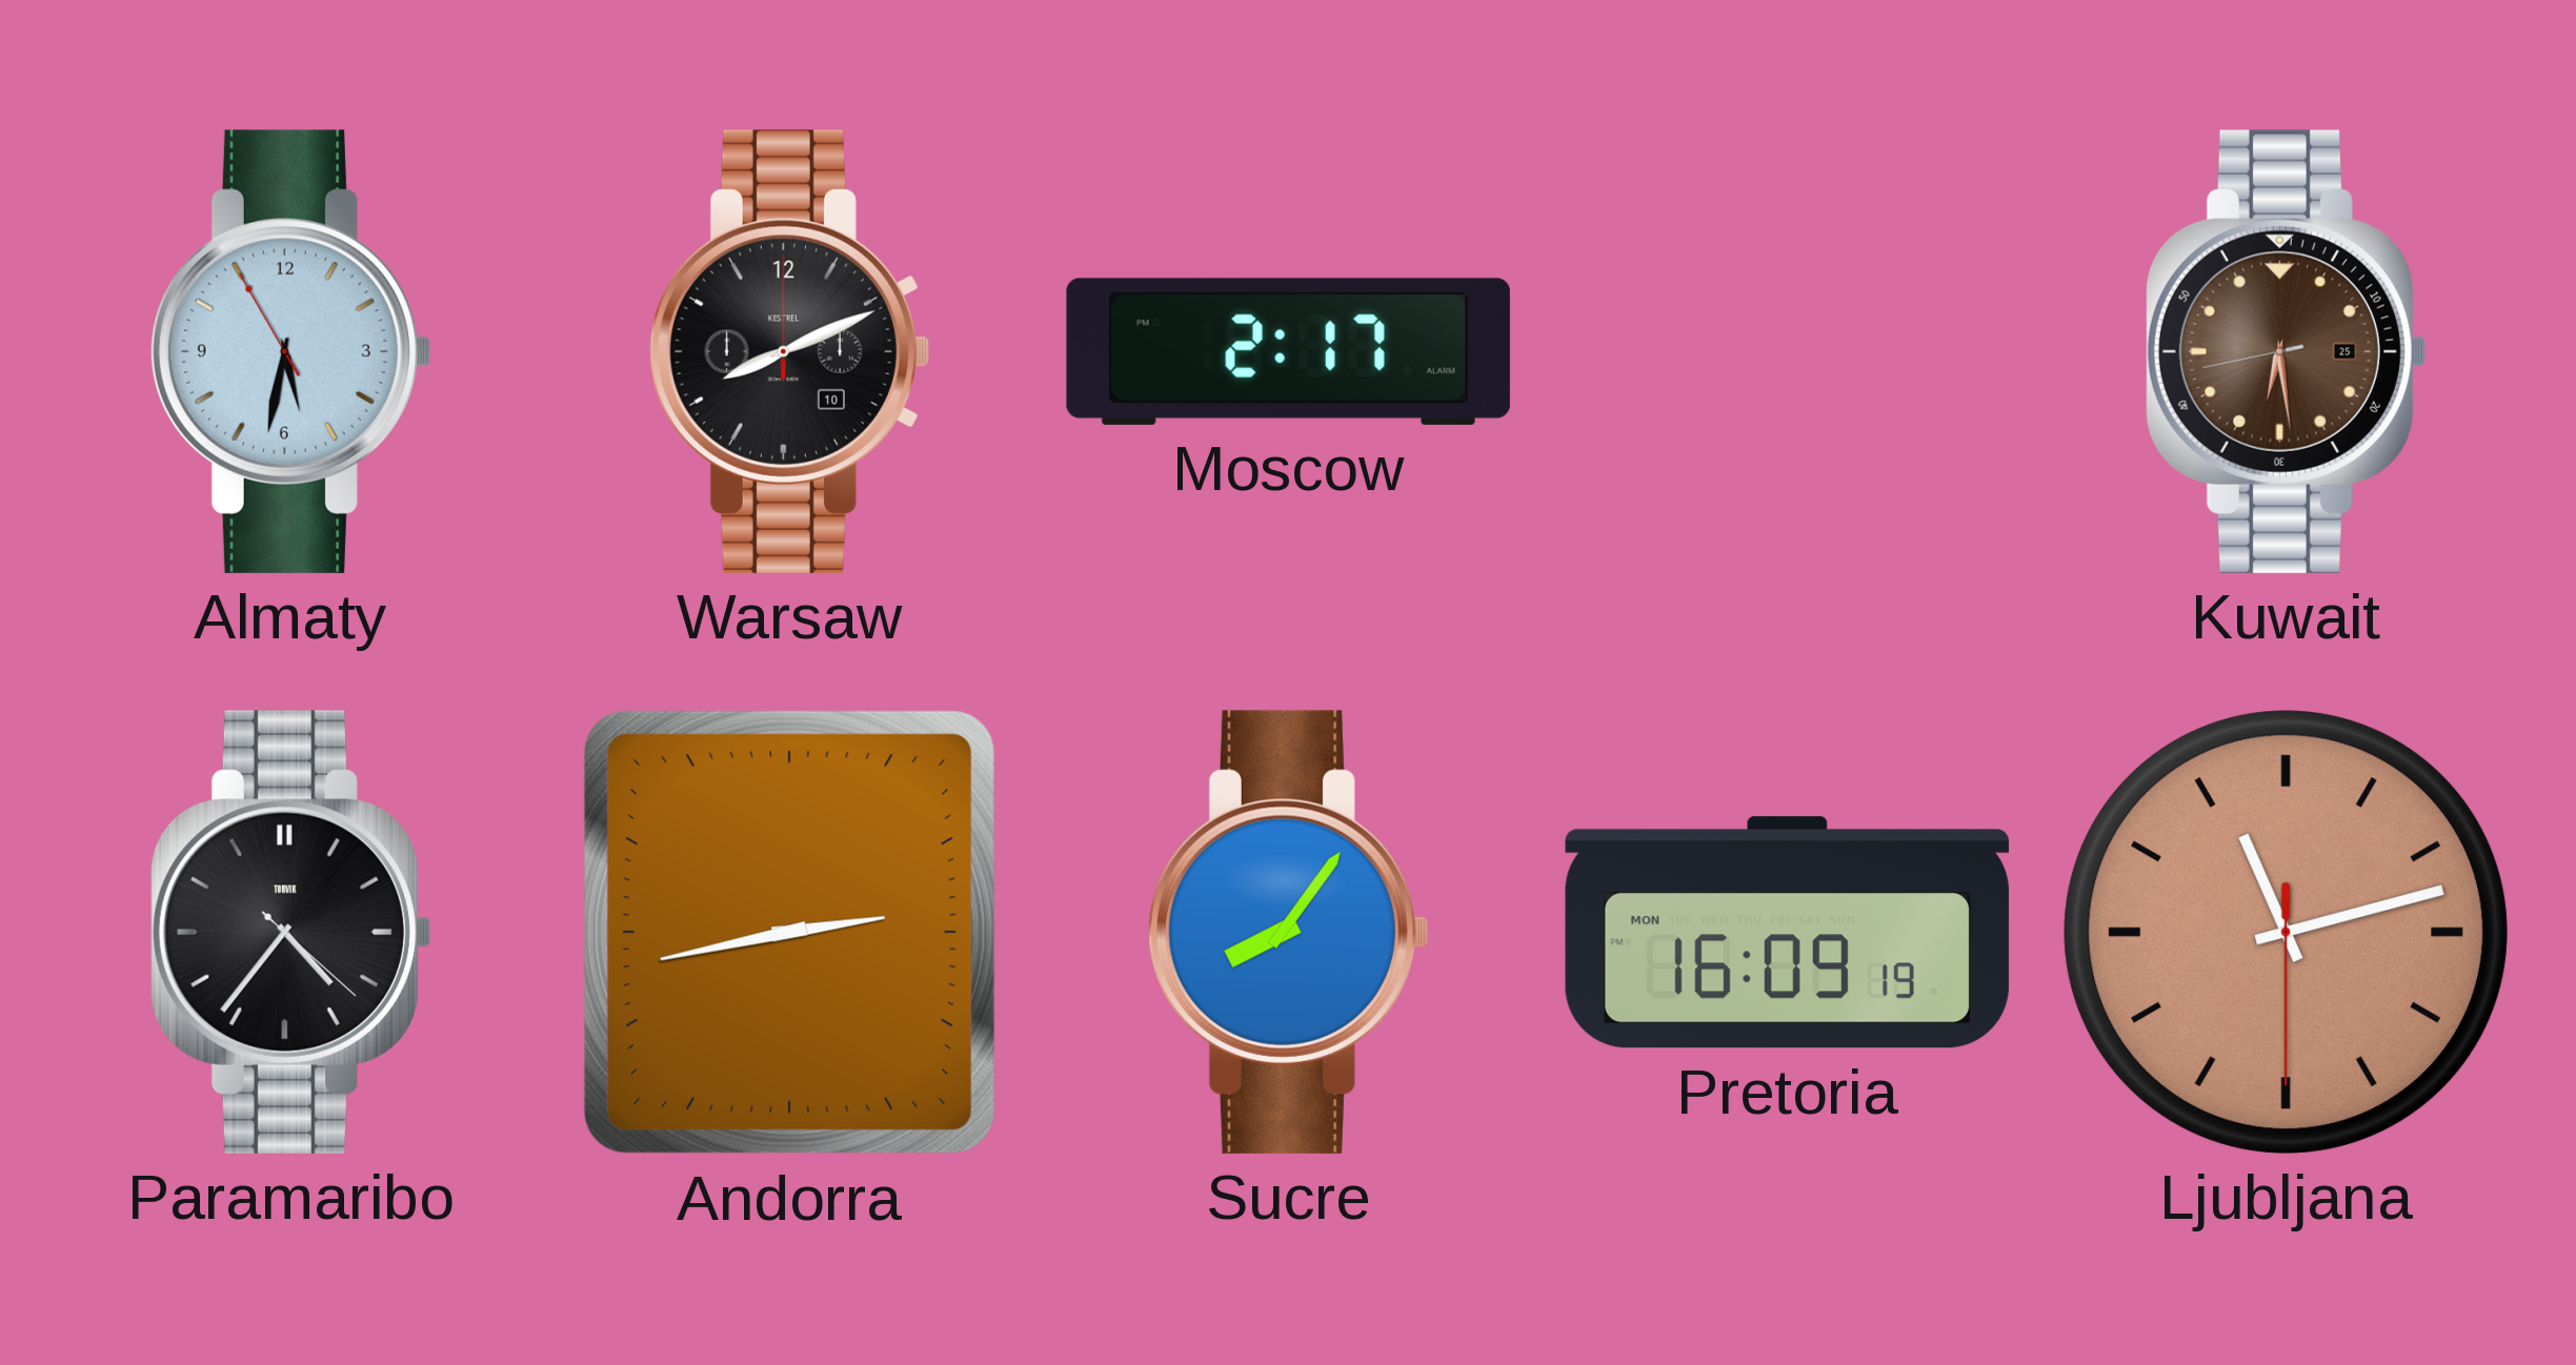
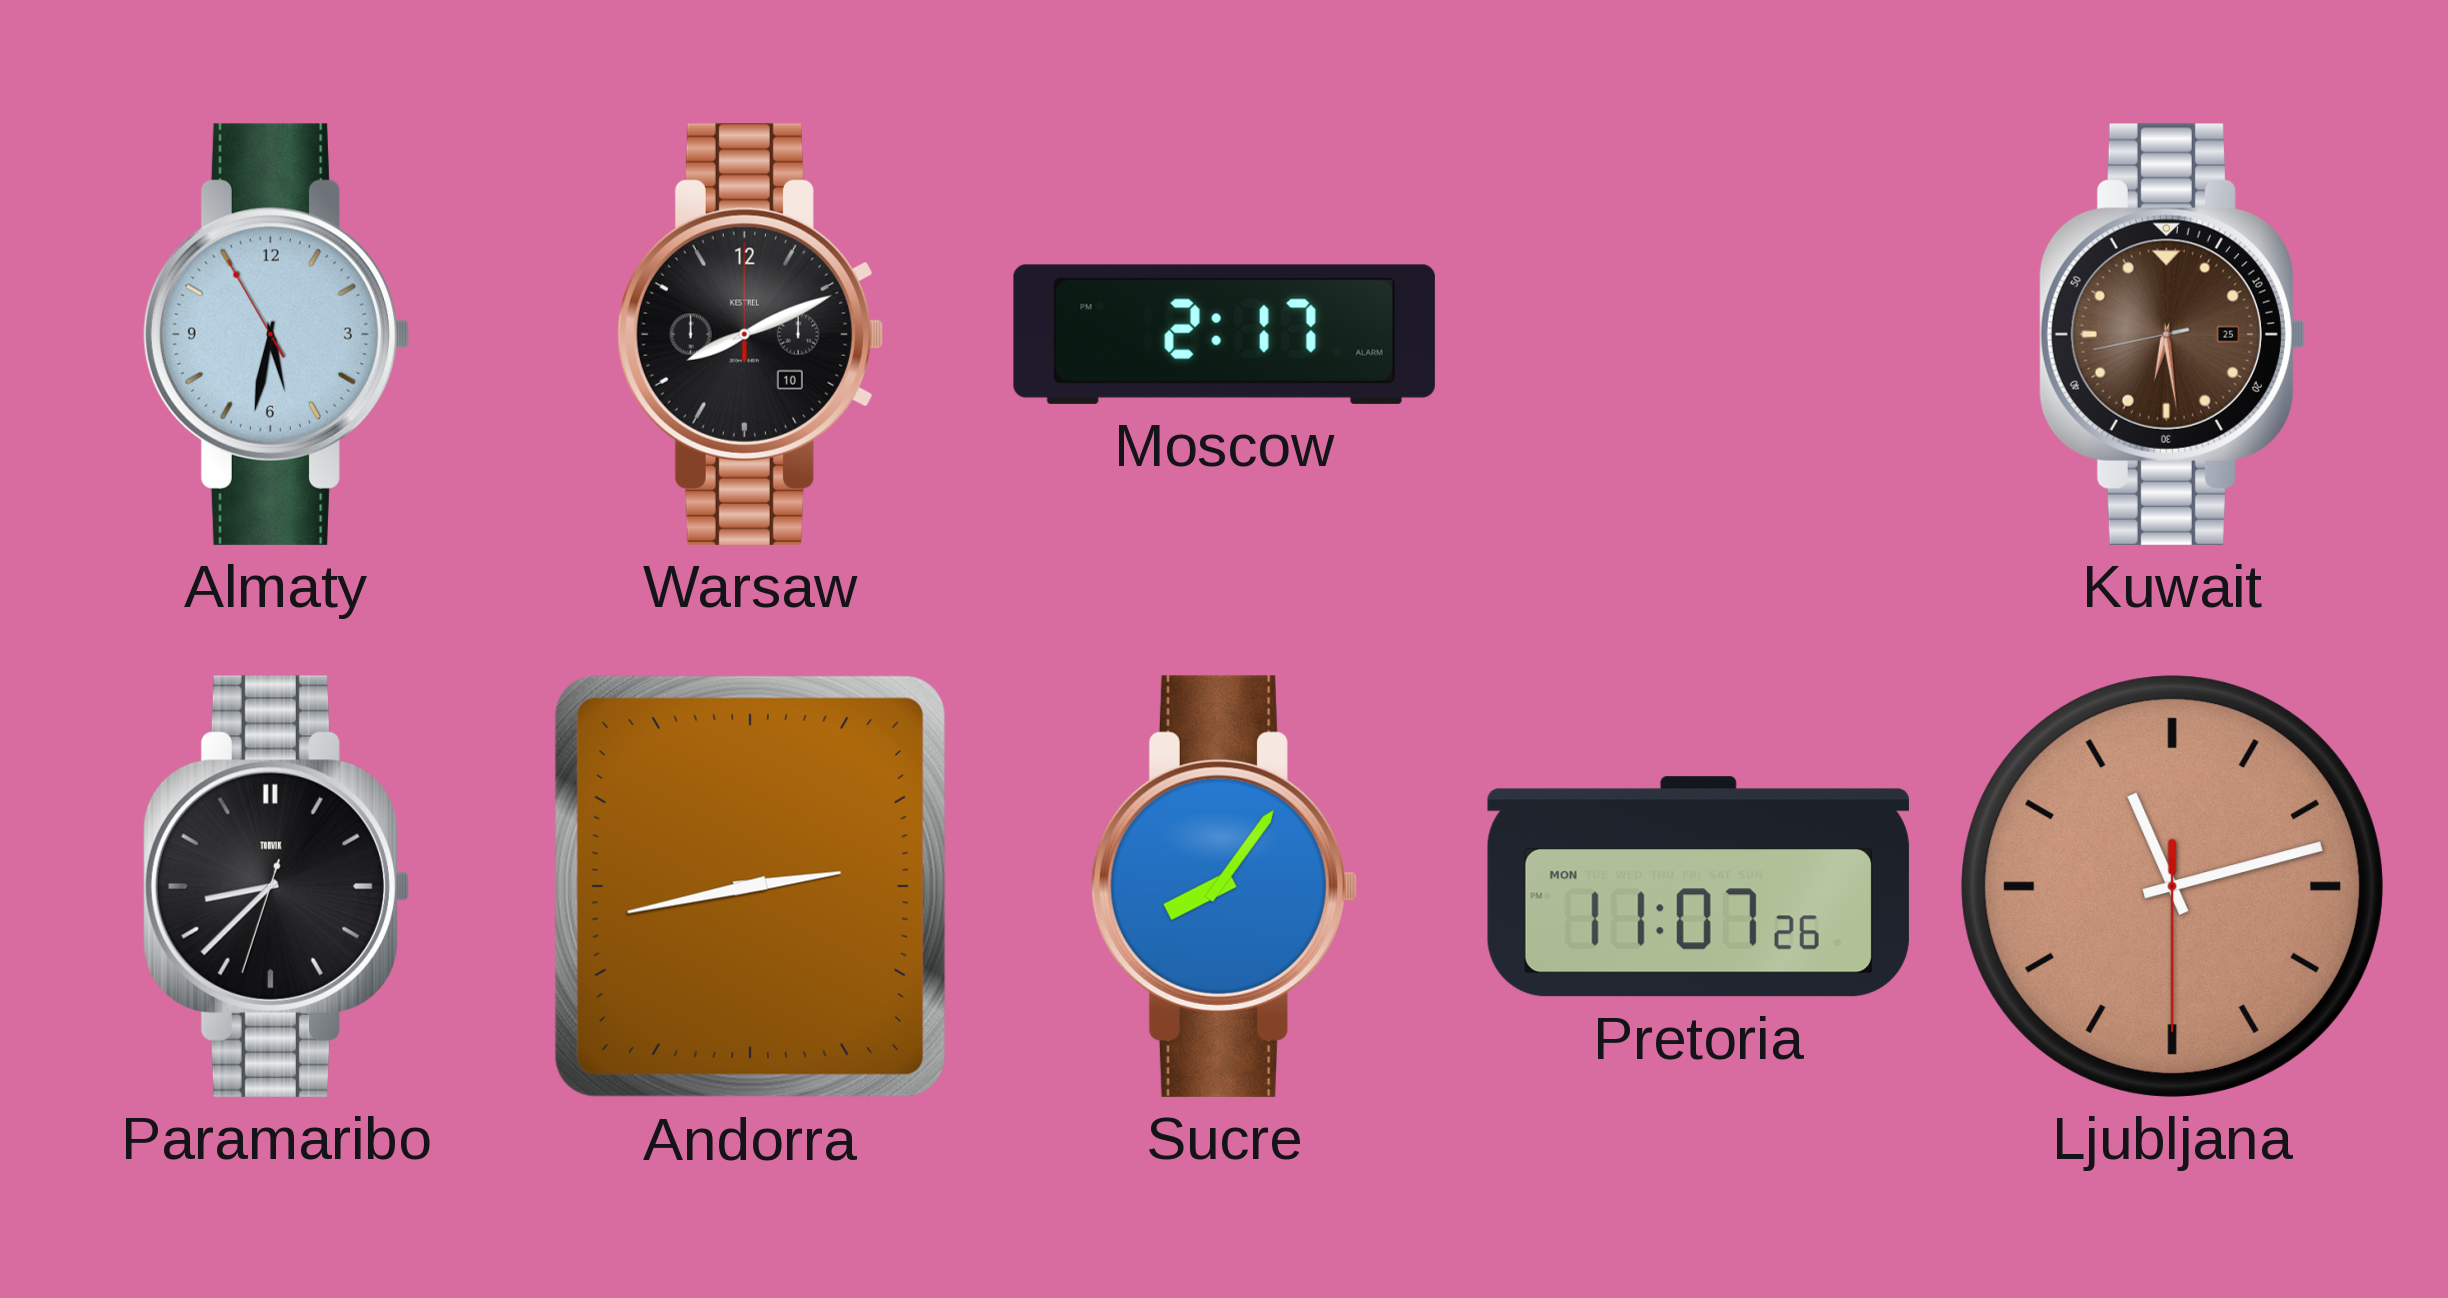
Paramaribo: 4:36 -> 8:37
Pretoria: 16:09 -> 11:07
